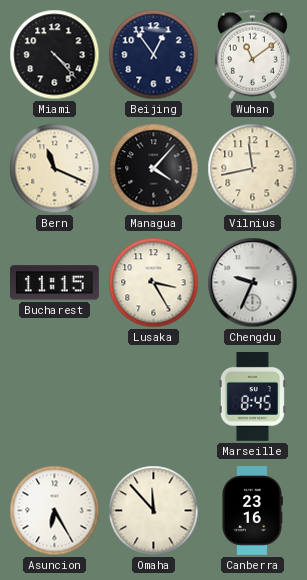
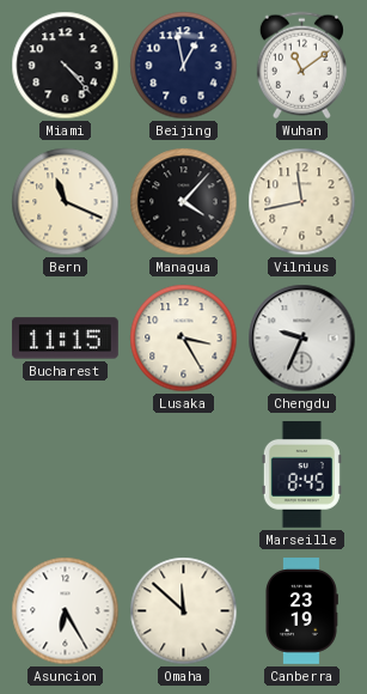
Beijing: 12:54 -> 12:58
Omaha: 11:53 -> 11:52
Canberra: 23:16 -> 23:19
